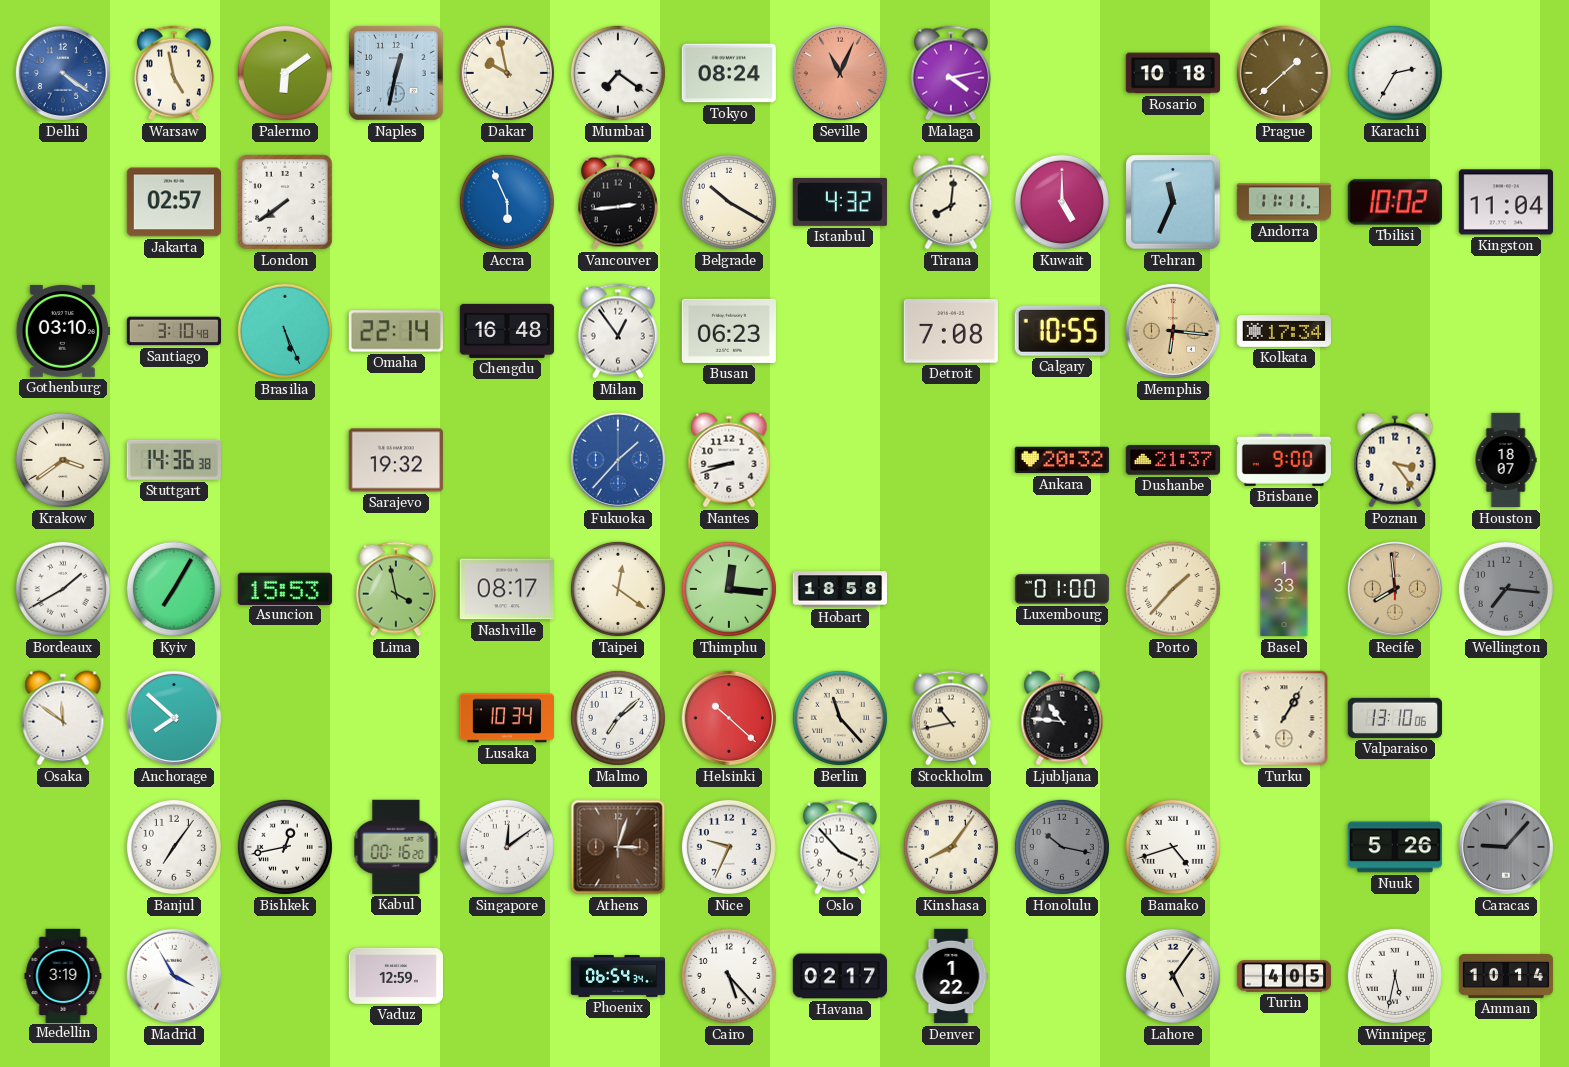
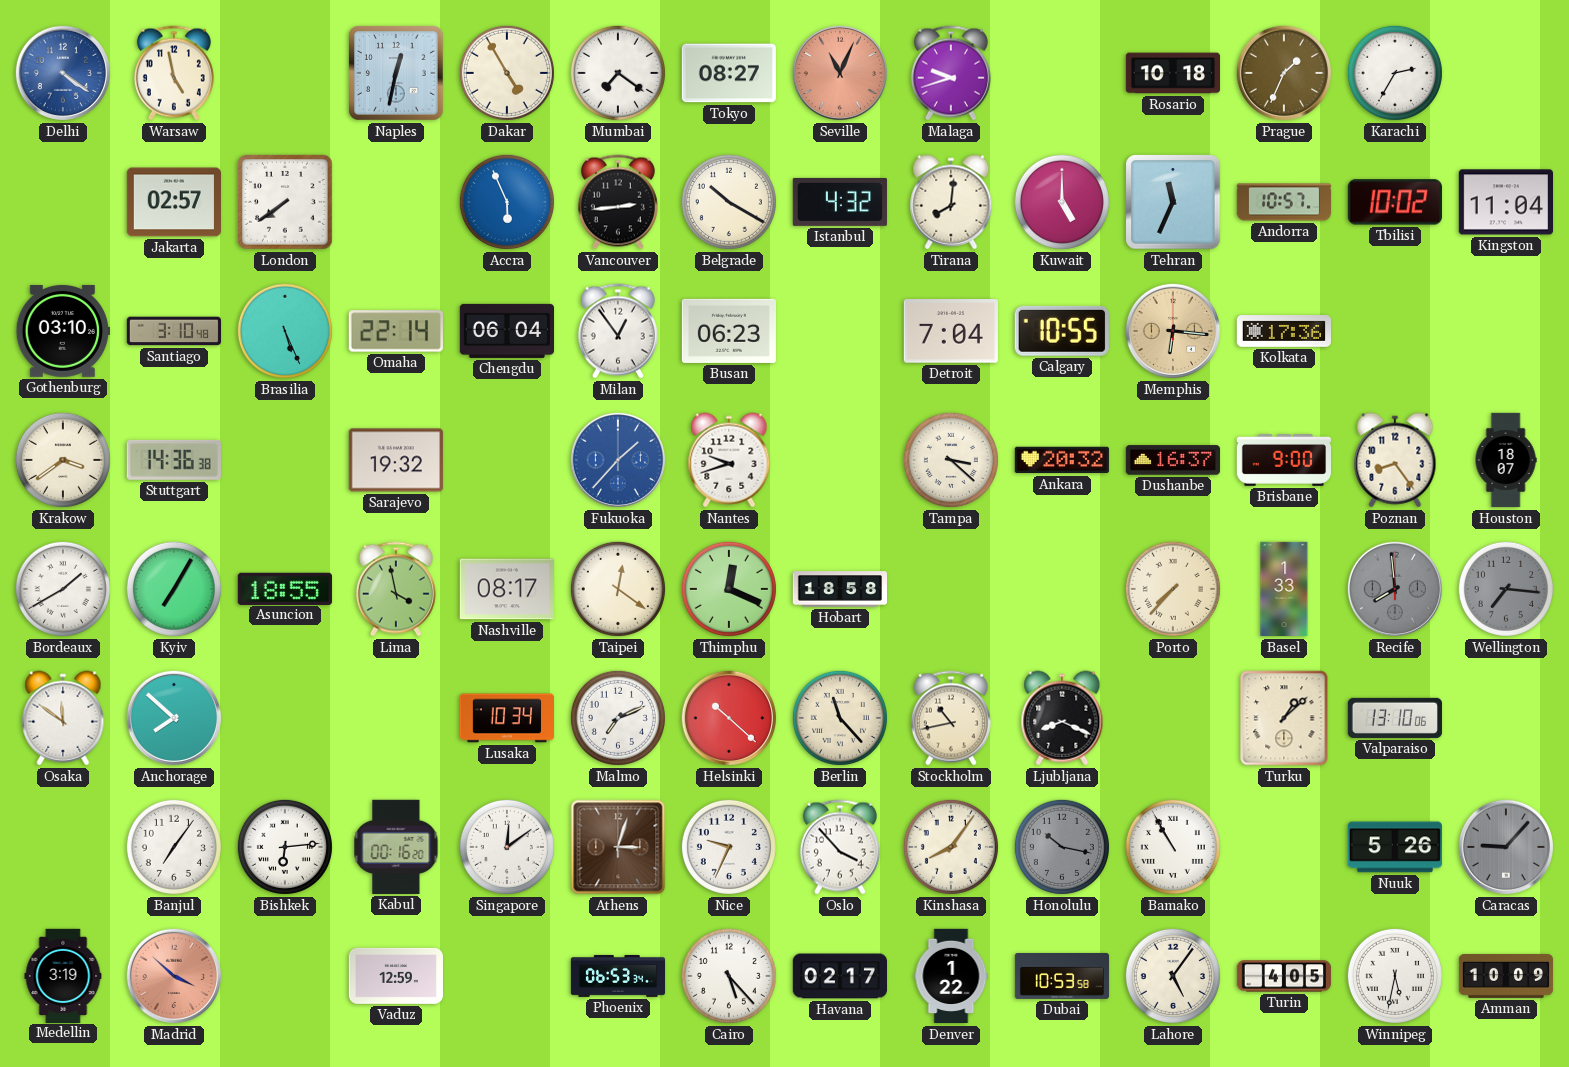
Palermo: 6:09 -> none
Dakar: 9:58 -> 4:55
Tokyo: 08:24 -> 08:27
Malaga: 4:13 -> 9:42
Prague: 1:38 -> 1:34
Andorra: 11:11 -> 10:57
Chengdu: 16:48 -> 06:04
Detroit: 7:08 -> 7:04
Kolkata: 17:34 -> 17:36
Nantes: 8:42 -> 9:42
Tampa: none -> 3:22
Dushanbe: 21:37 -> 16:37
Poznan: 3:24 -> 8:24
Asuncion: 15:53 -> 18:55
Thimphu: 12:16 -> 12:19
Luxembourg: 01:00 -> none
Porto: 1:37 -> 7:37
Recife dial: champagne -> grey
Malmo: 7:08 -> 7:11
Ljubljana: 10:46 -> 8:19
Turku: 1:05 -> 1:08
Bishkek: 12:43 -> 6:14
Bamako: 4:42 -> 10:55
Madrid: 3:55 -> 3:52
Madrid dial: white -> salmon
Phoenix: 06:54 -> 06:53
Dubai: none -> 10:53
Amman: 10:14 -> 10:09
